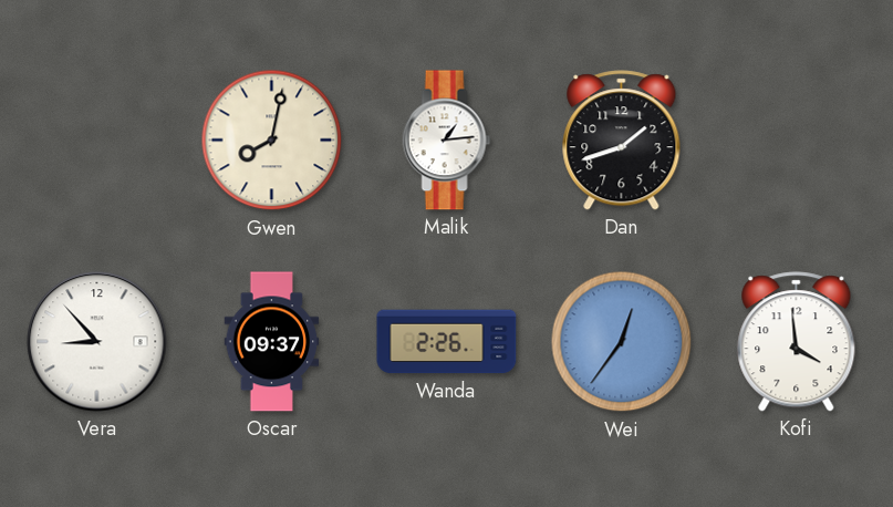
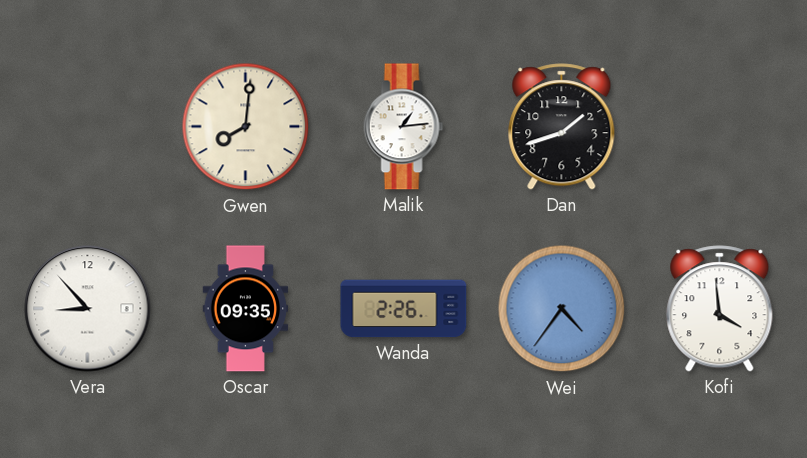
Gwen: 8:02 -> 8:01
Oscar: 09:37 -> 09:35
Wei: 12:36 -> 4:36
